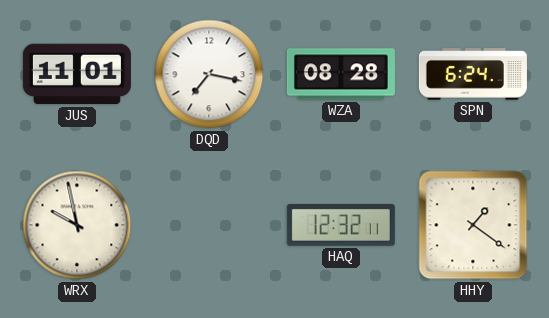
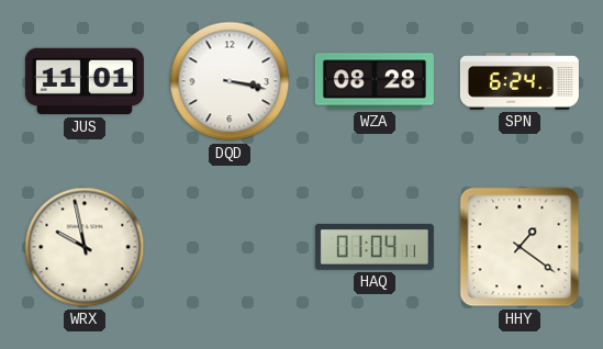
DQD: 7:17 -> 3:17
HAQ: 12:32 -> 01:04
